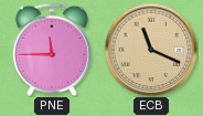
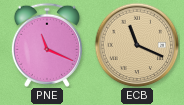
PNE: 11:45 -> 11:19
